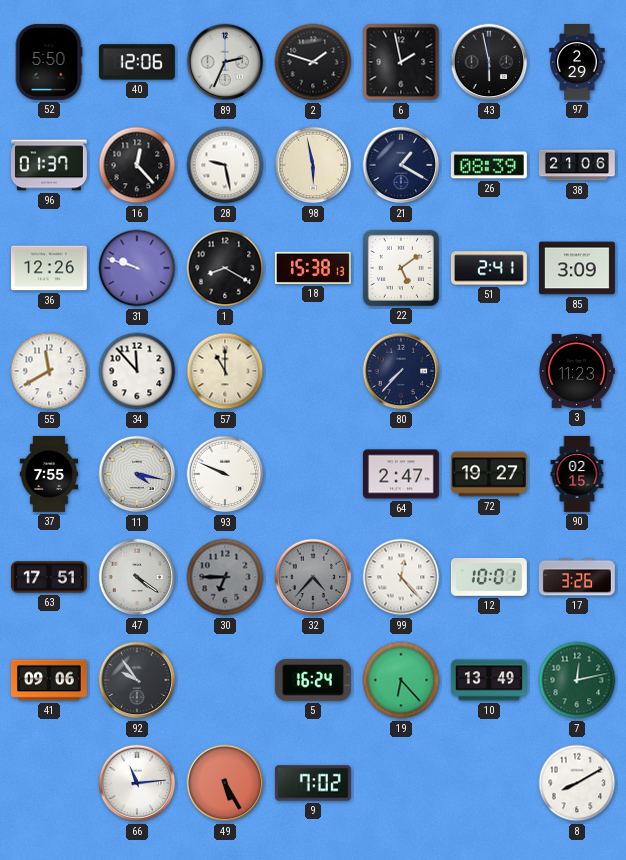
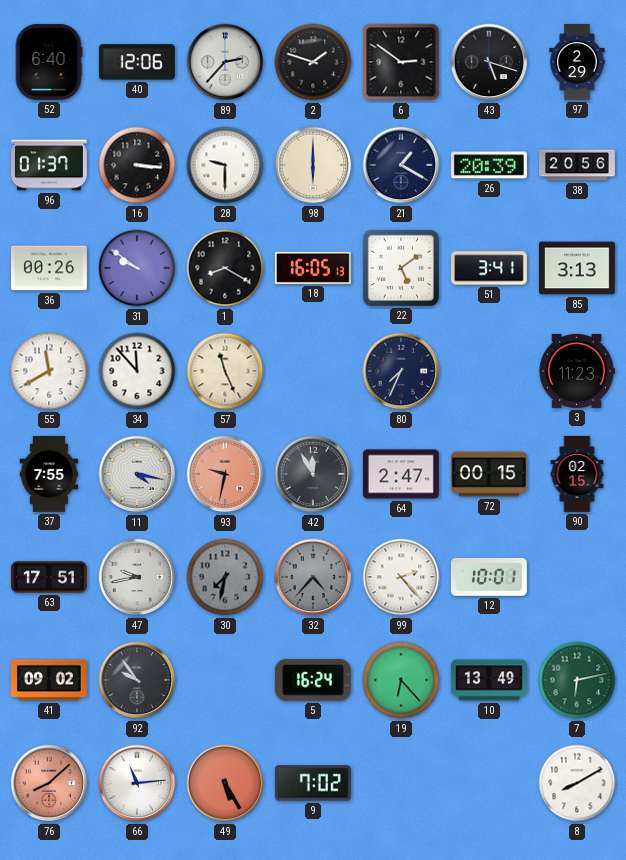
52: 5:50 -> 6:40
89: 2:34 -> 2:37
6: 1:58 -> 2:51
43: 5:58 -> 5:18
16: 12:23 -> 3:16
28: 9:28 -> 9:30
98: 5:58 -> 6:00
26: 08:39 -> 20:39
38: 21:06 -> 20:56
36: 12:26 -> 00:26
31: 9:48 -> 9:51
18: 15:38 -> 16:05
51: 2:41 -> 3:41
85: 3:09 -> 3:13
57: 11:00 -> 11:26
80: 7:37 -> 7:34
93: 9:49 -> 9:32
93 dial: white -> salmon
42: none -> 11:55
72: 19:27 -> 00:15
47: 4:21 -> 9:43
30: 6:45 -> 7:32
99: 12:23 -> 2:23
17: 3:26 -> none
41: 09:06 -> 09:02
7: 12:13 -> 6:13
76: none -> 8:08
